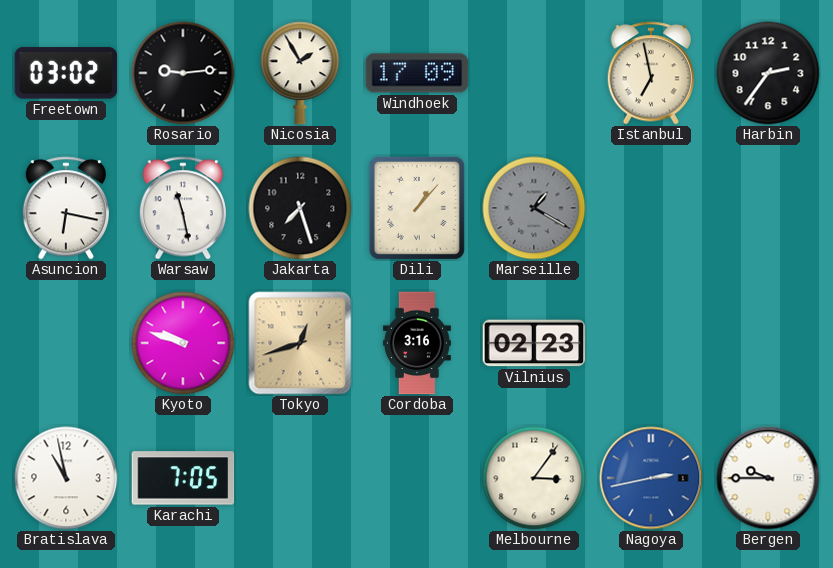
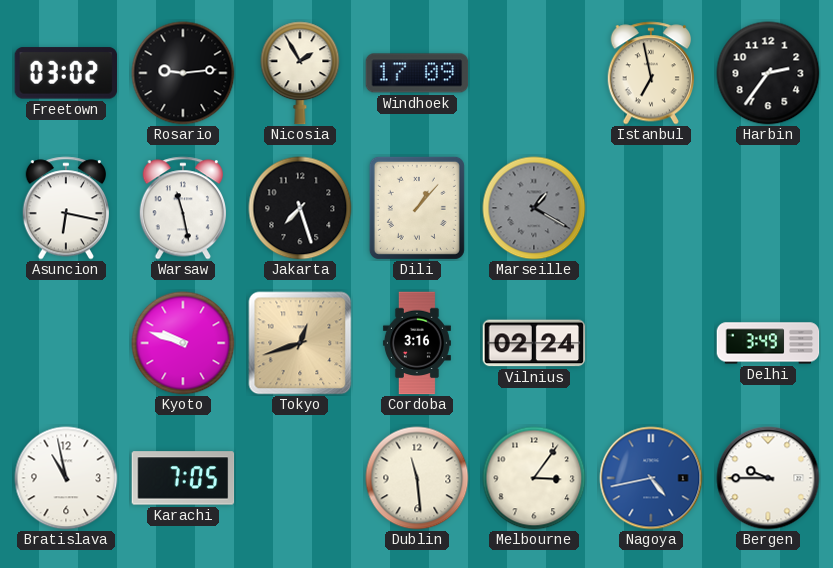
Vilnius: 02:23 -> 02:24
Delhi: none -> 3:49
Dublin: none -> 11:29
Nagoya: 2:43 -> 4:43
